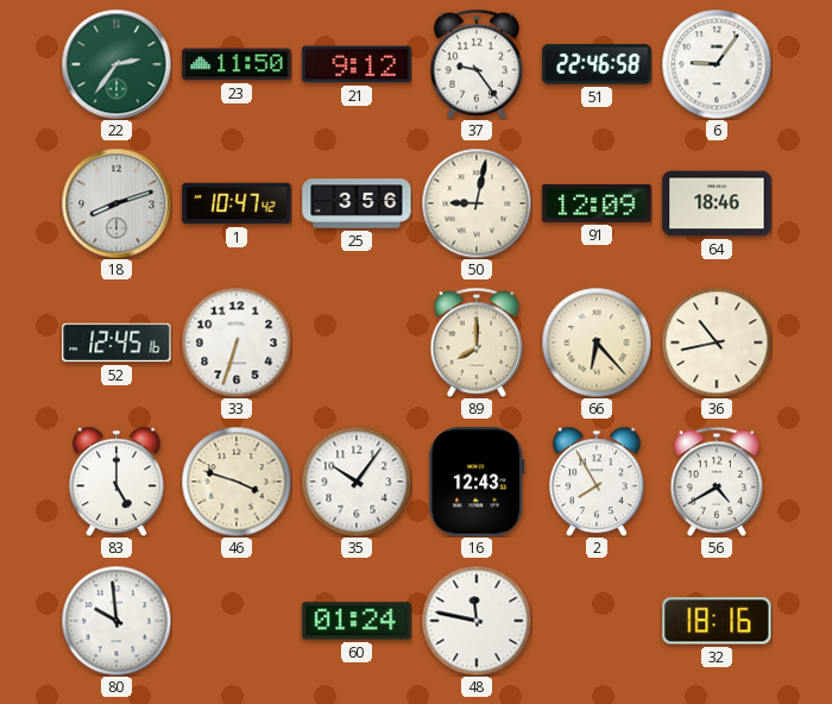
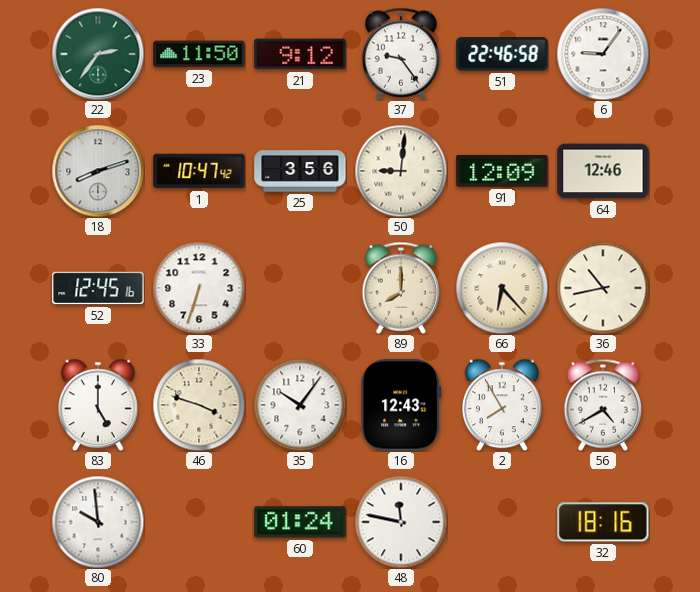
50: 9:02 -> 9:01
64: 18:46 -> 12:46
